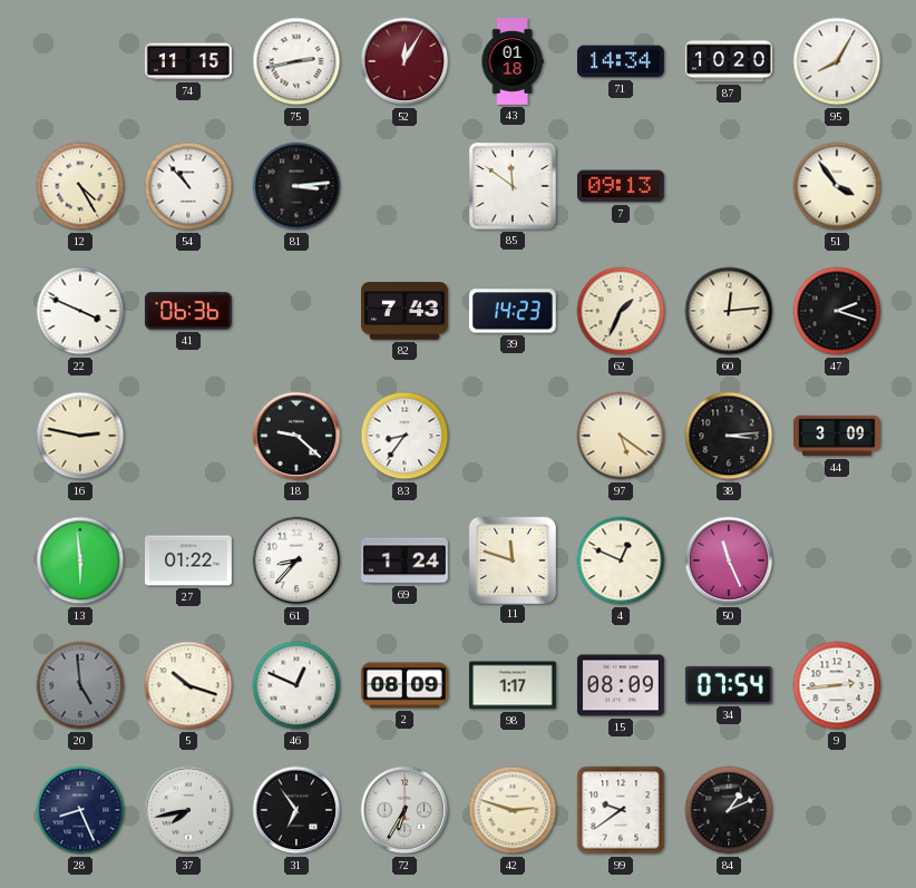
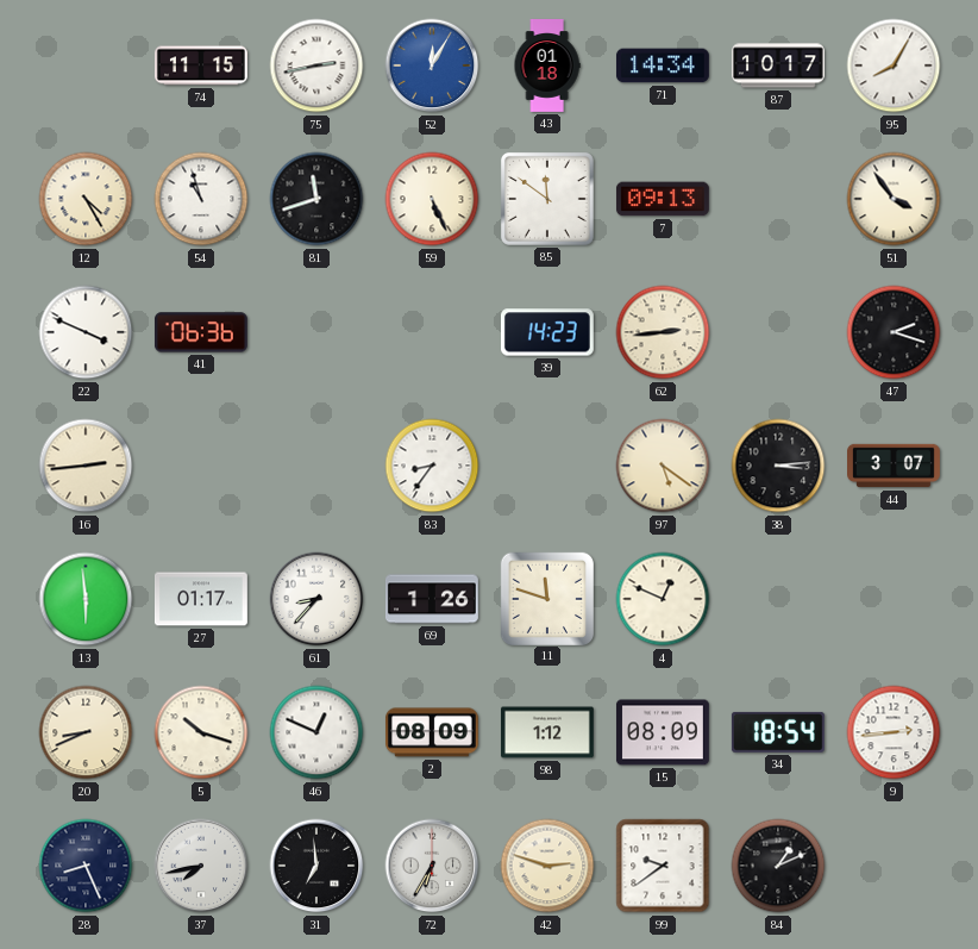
52 dial: burgundy -> blue
87: 10:20 -> 10:17
54: 10:53 -> 10:57
81: 3:14 -> 11:42
59: none -> 5:26
82: 7:43 -> none
62: 1:34 -> 2:44
60: 12:14 -> none
16: 2:47 -> 2:44
18: 9:22 -> none
44: 3:09 -> 3:07
27: 01:22 -> 01:17
69: 1:24 -> 1:26
50: 11:26 -> none
20: 4:59 -> 8:41
20 dial: grey -> cream
98: 1:17 -> 1:12
34: 07:54 -> 18:54
31: 6:54 -> 6:59
